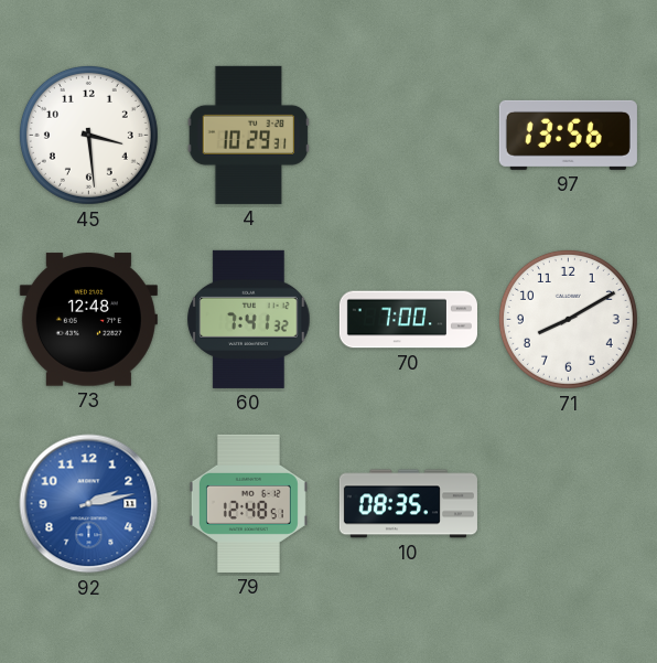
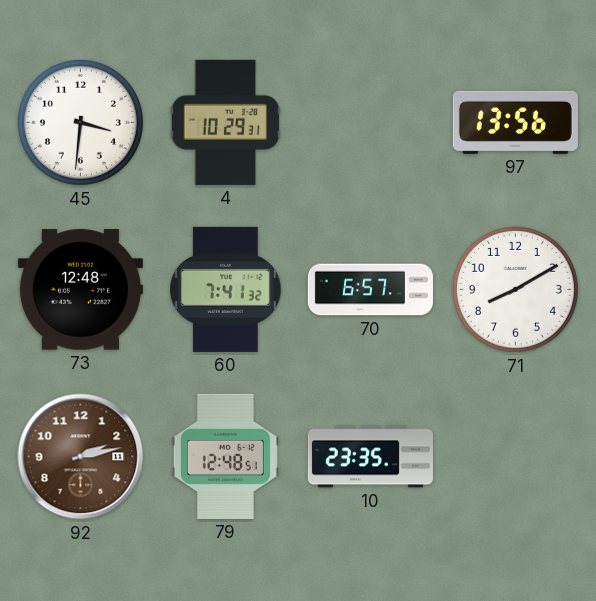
45: 3:29 -> 3:31
70: 7:00 -> 6:57
92 dial: blue -> brown
10: 08:35 -> 23:35
